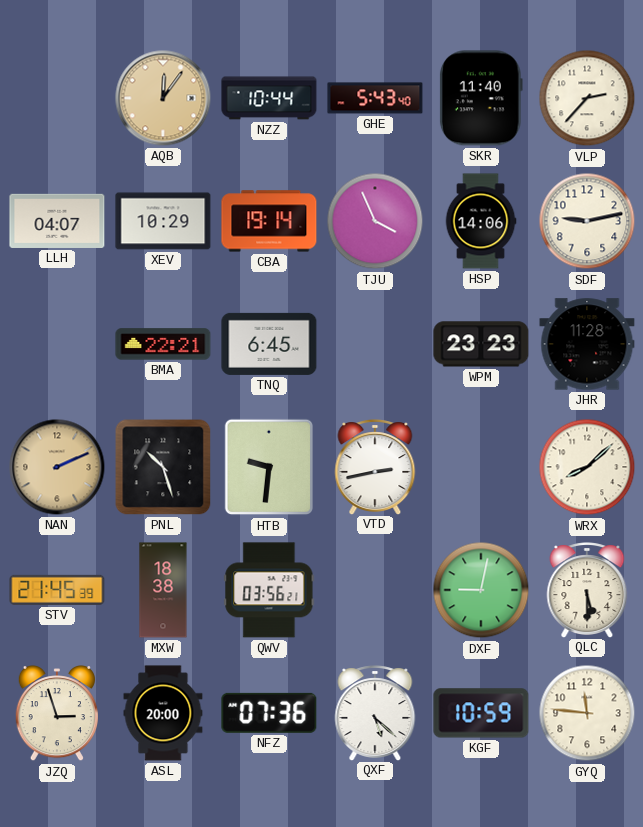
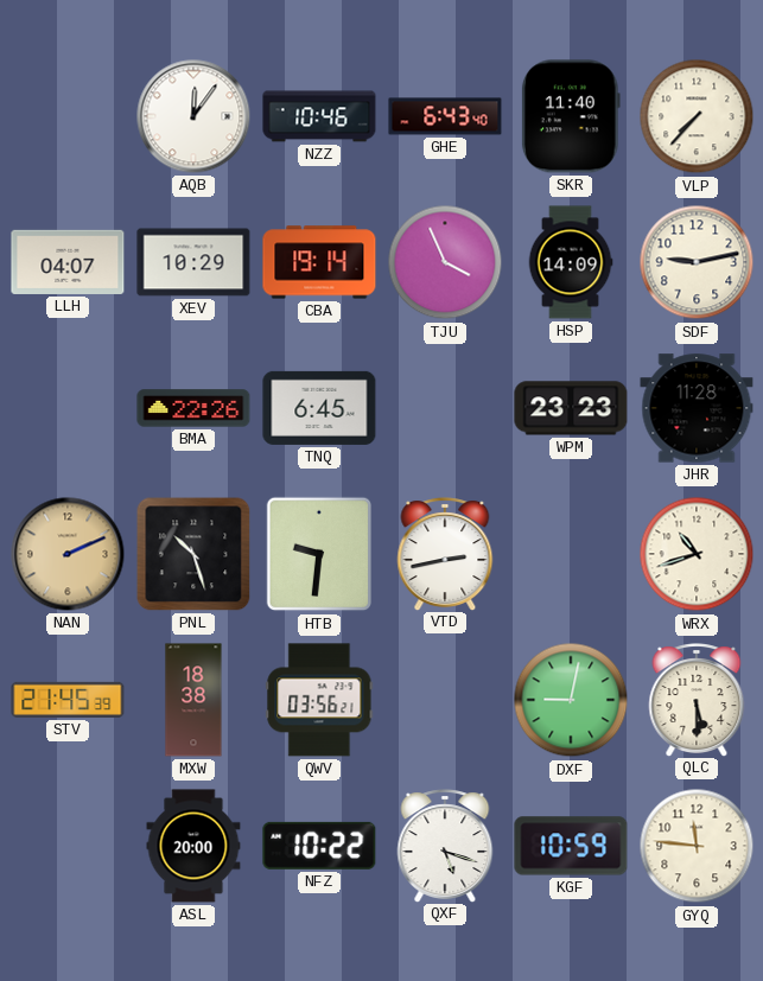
AQB dial: champagne -> white
NZZ: 10:44 -> 10:46
GHE: 5:43 -> 6:43
VLP: 2:37 -> 7:37
HSP: 14:06 -> 14:09
BMA: 22:21 -> 22:26
WRX: 8:08 -> 10:42
JZQ: 2:57 -> none
NFZ: 07:36 -> 10:22
QXF: 5:22 -> 5:18
